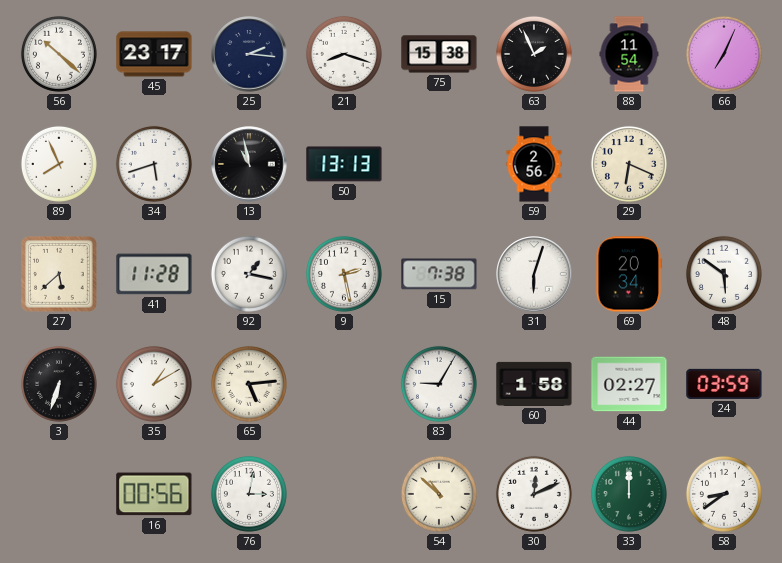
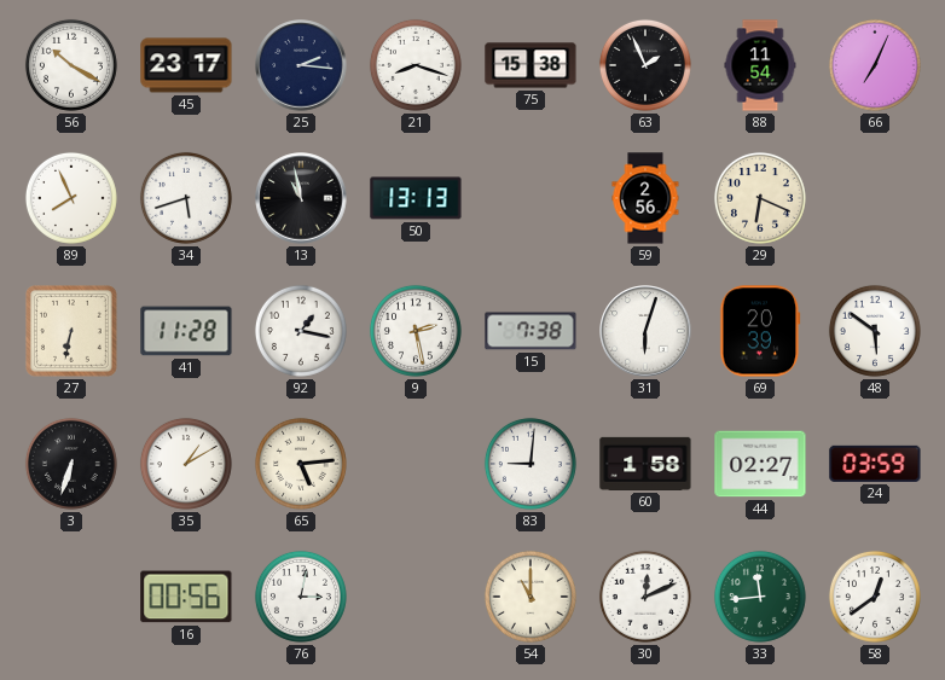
56: 10:22 -> 10:20
27: 5:38 -> 6:32
69: 20:34 -> 20:39
83: 9:05 -> 9:01
54: 10:52 -> 11:00
33: 12:00 -> 11:44
58: 8:39 -> 12:39
